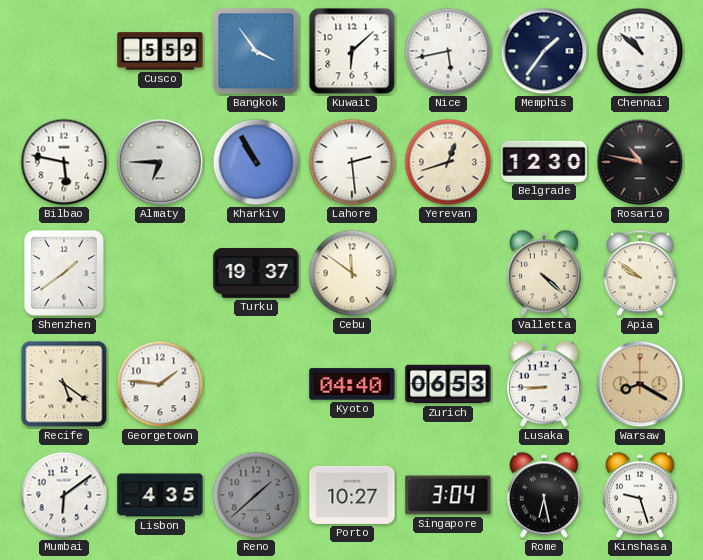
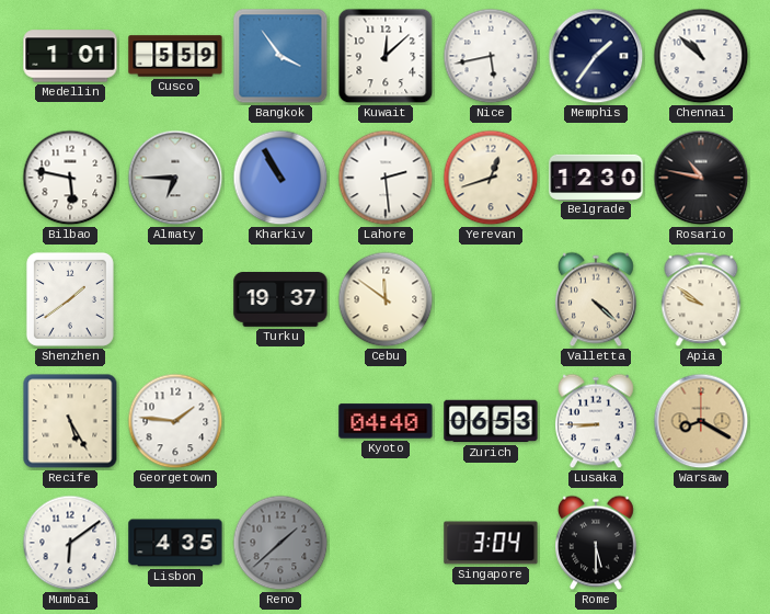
Medellin: none -> 1:01
Kuwait: 6:08 -> 12:08
Recife: 5:21 -> 5:25
Porto: 10:27 -> none
Rome: 6:28 -> 5:30
Kinshasa: 9:27 -> none
